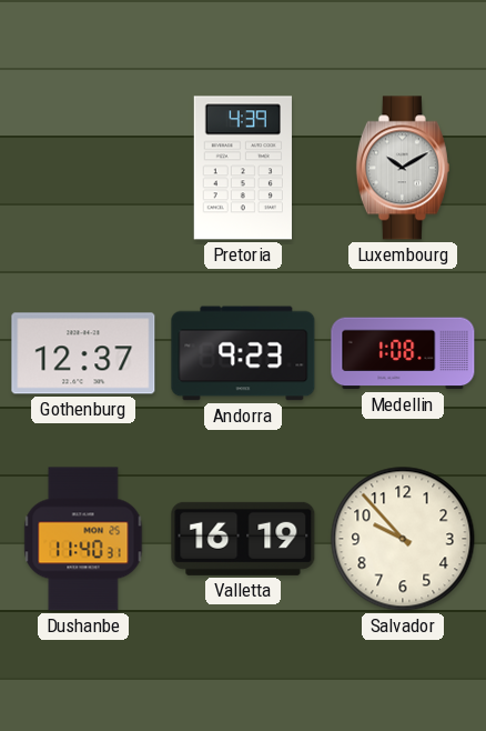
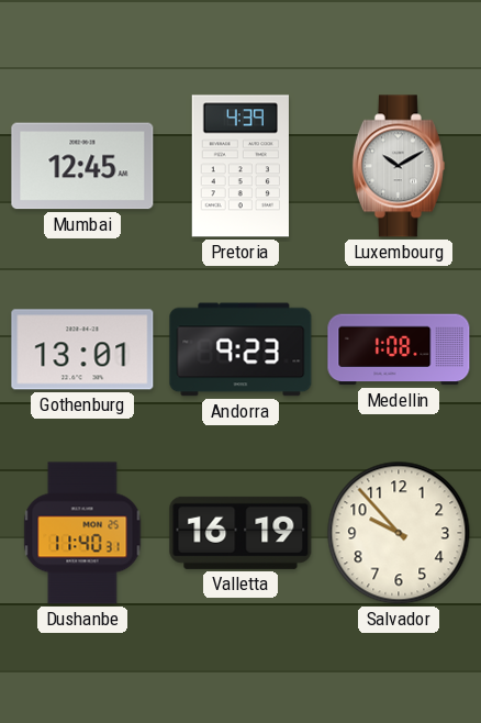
Mumbai: none -> 12:45
Gothenburg: 12:37 -> 13:01
